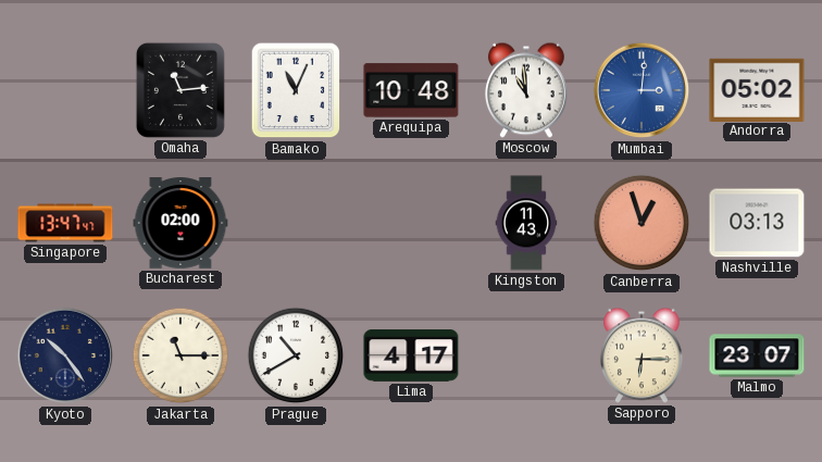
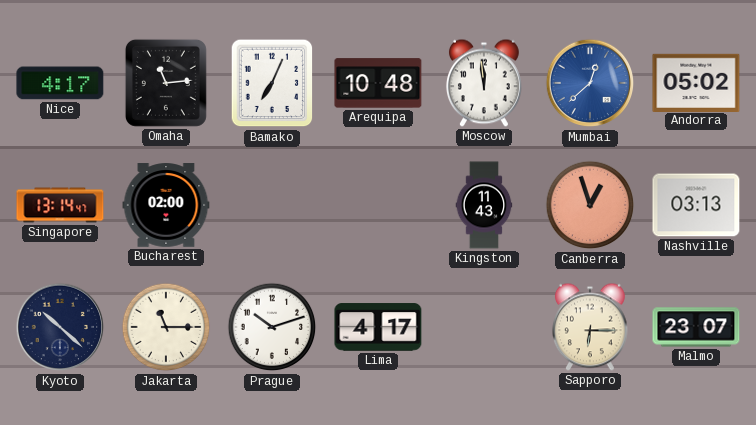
Nice: none -> 4:17
Bamako: 11:04 -> 7:04
Moscow: 10:59 -> 11:59
Mumbai: 3:01 -> 12:38
Singapore: 13:47 -> 13:14
Kyoto: 10:24 -> 10:22
Prague: 10:40 -> 10:12
